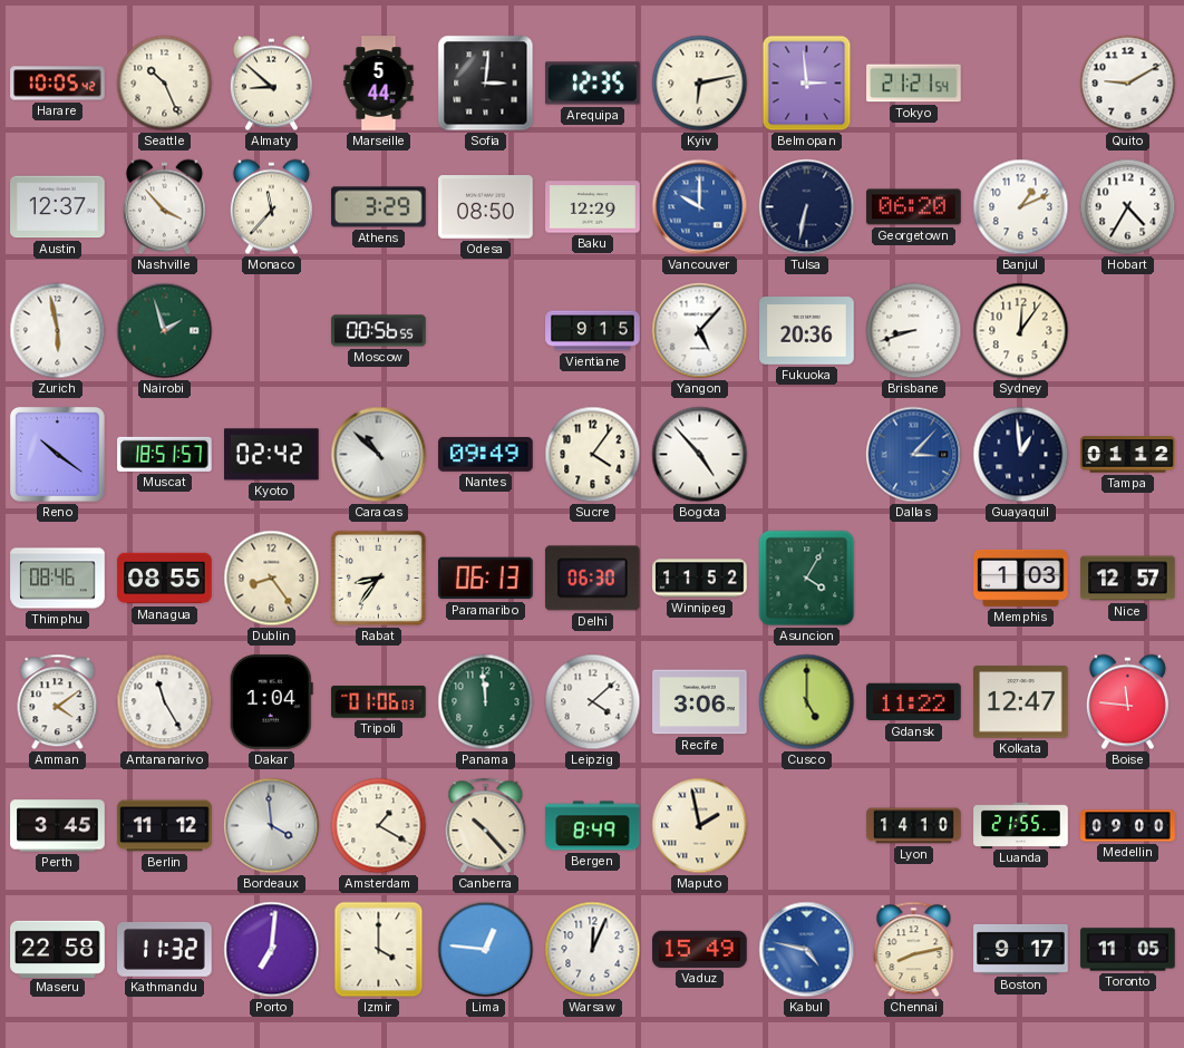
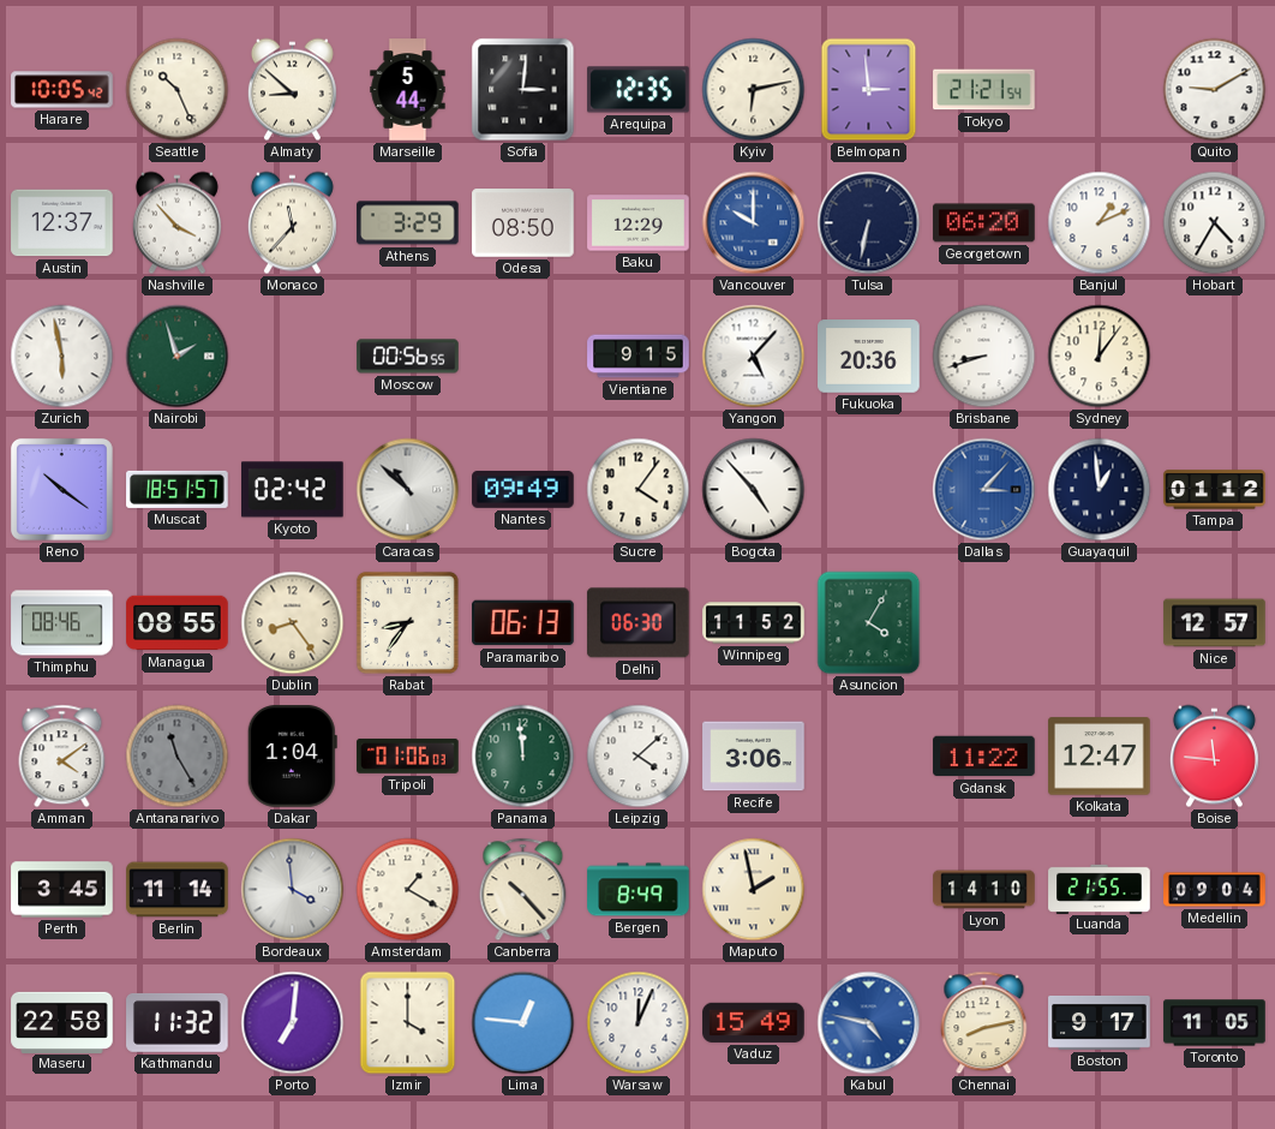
Memphis: 1:03 -> none
Antananarivo dial: white -> grey
Cusco: 5:00 -> none
Berlin: 11:12 -> 11:14
Medellin: 09:00 -> 09:04
